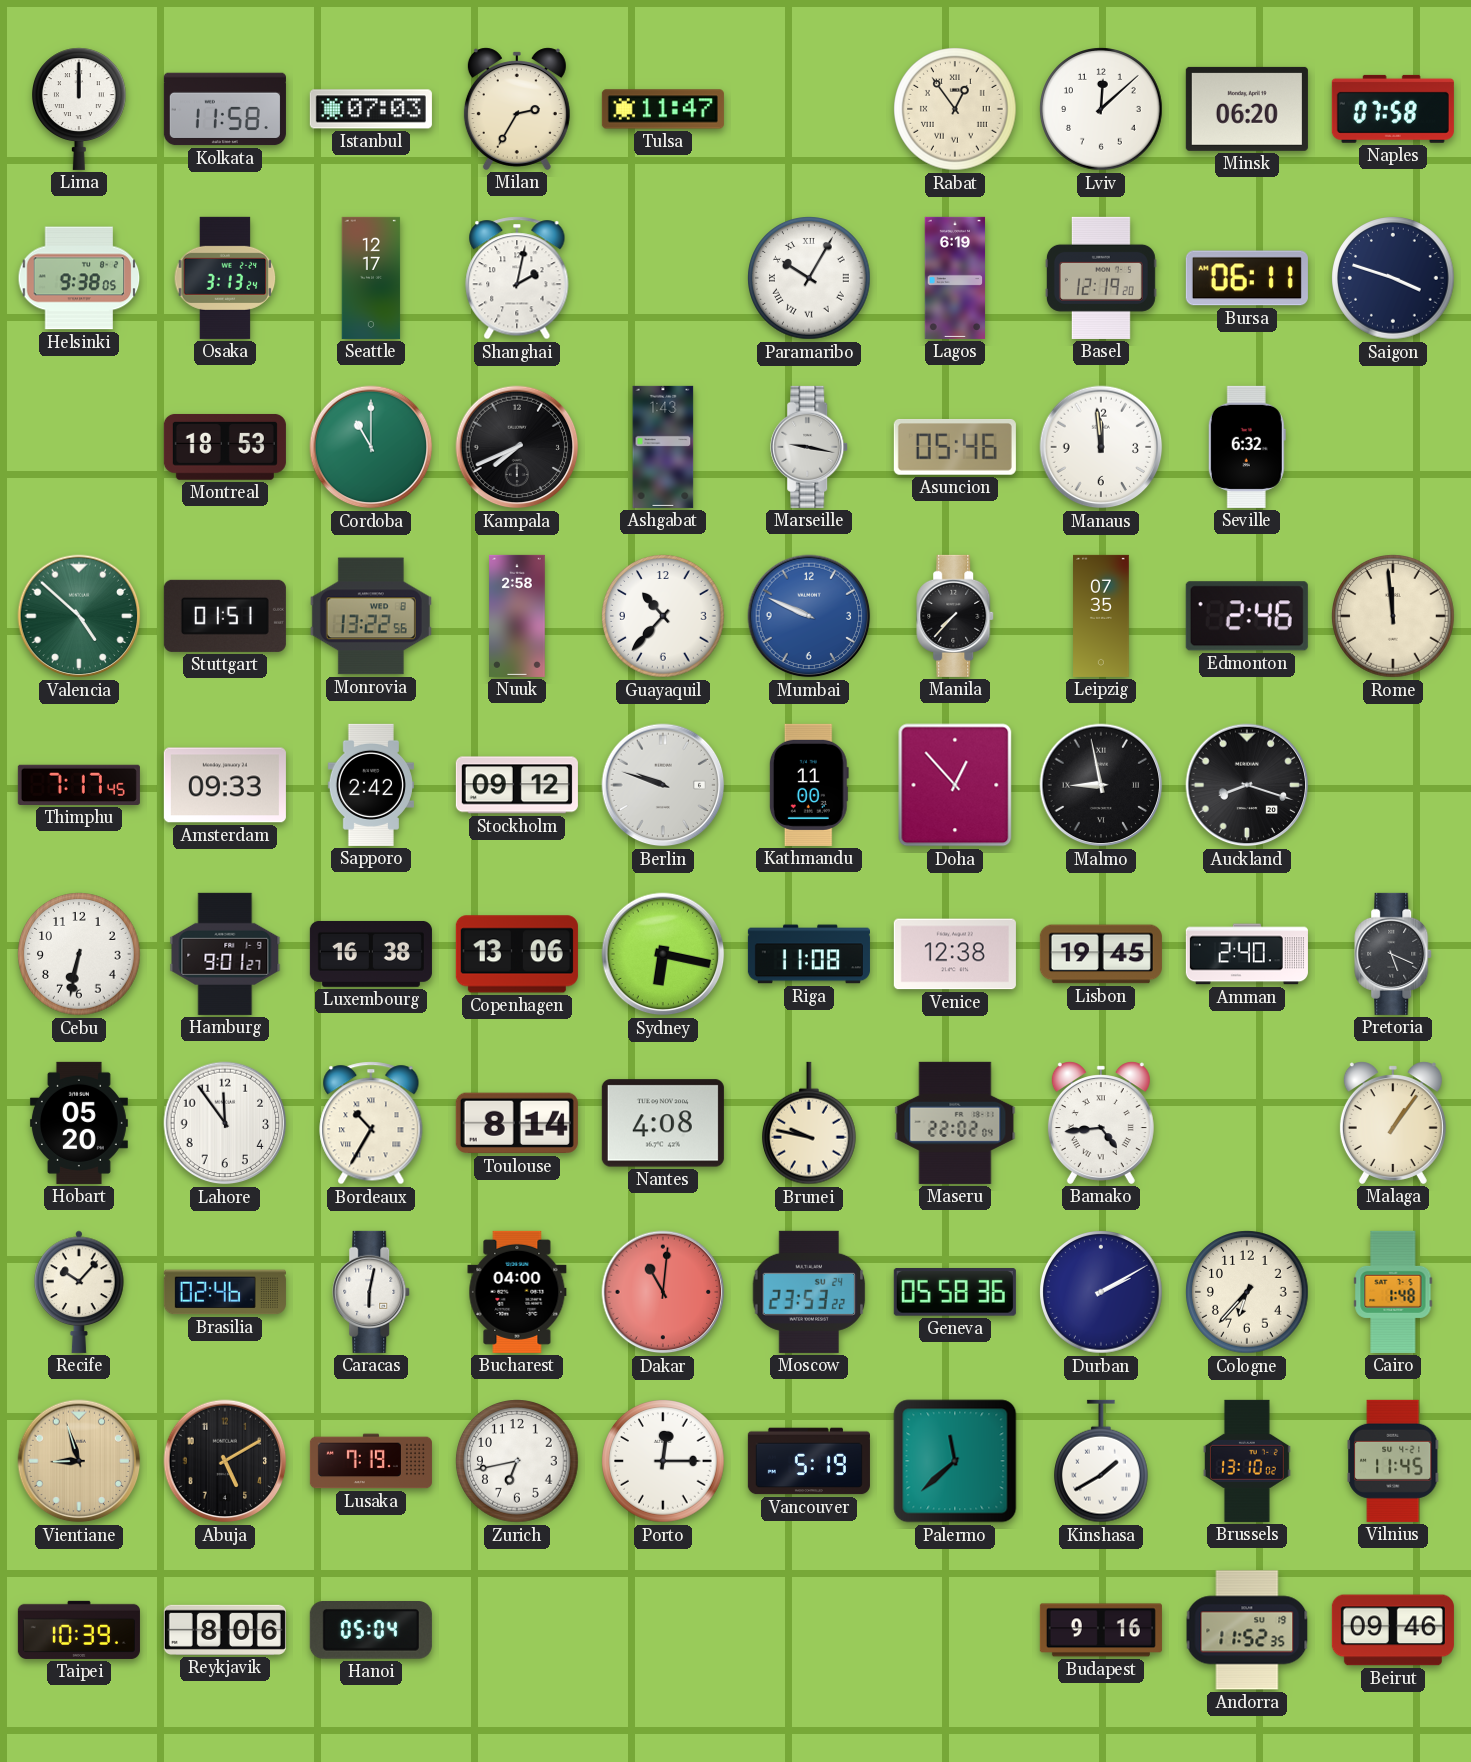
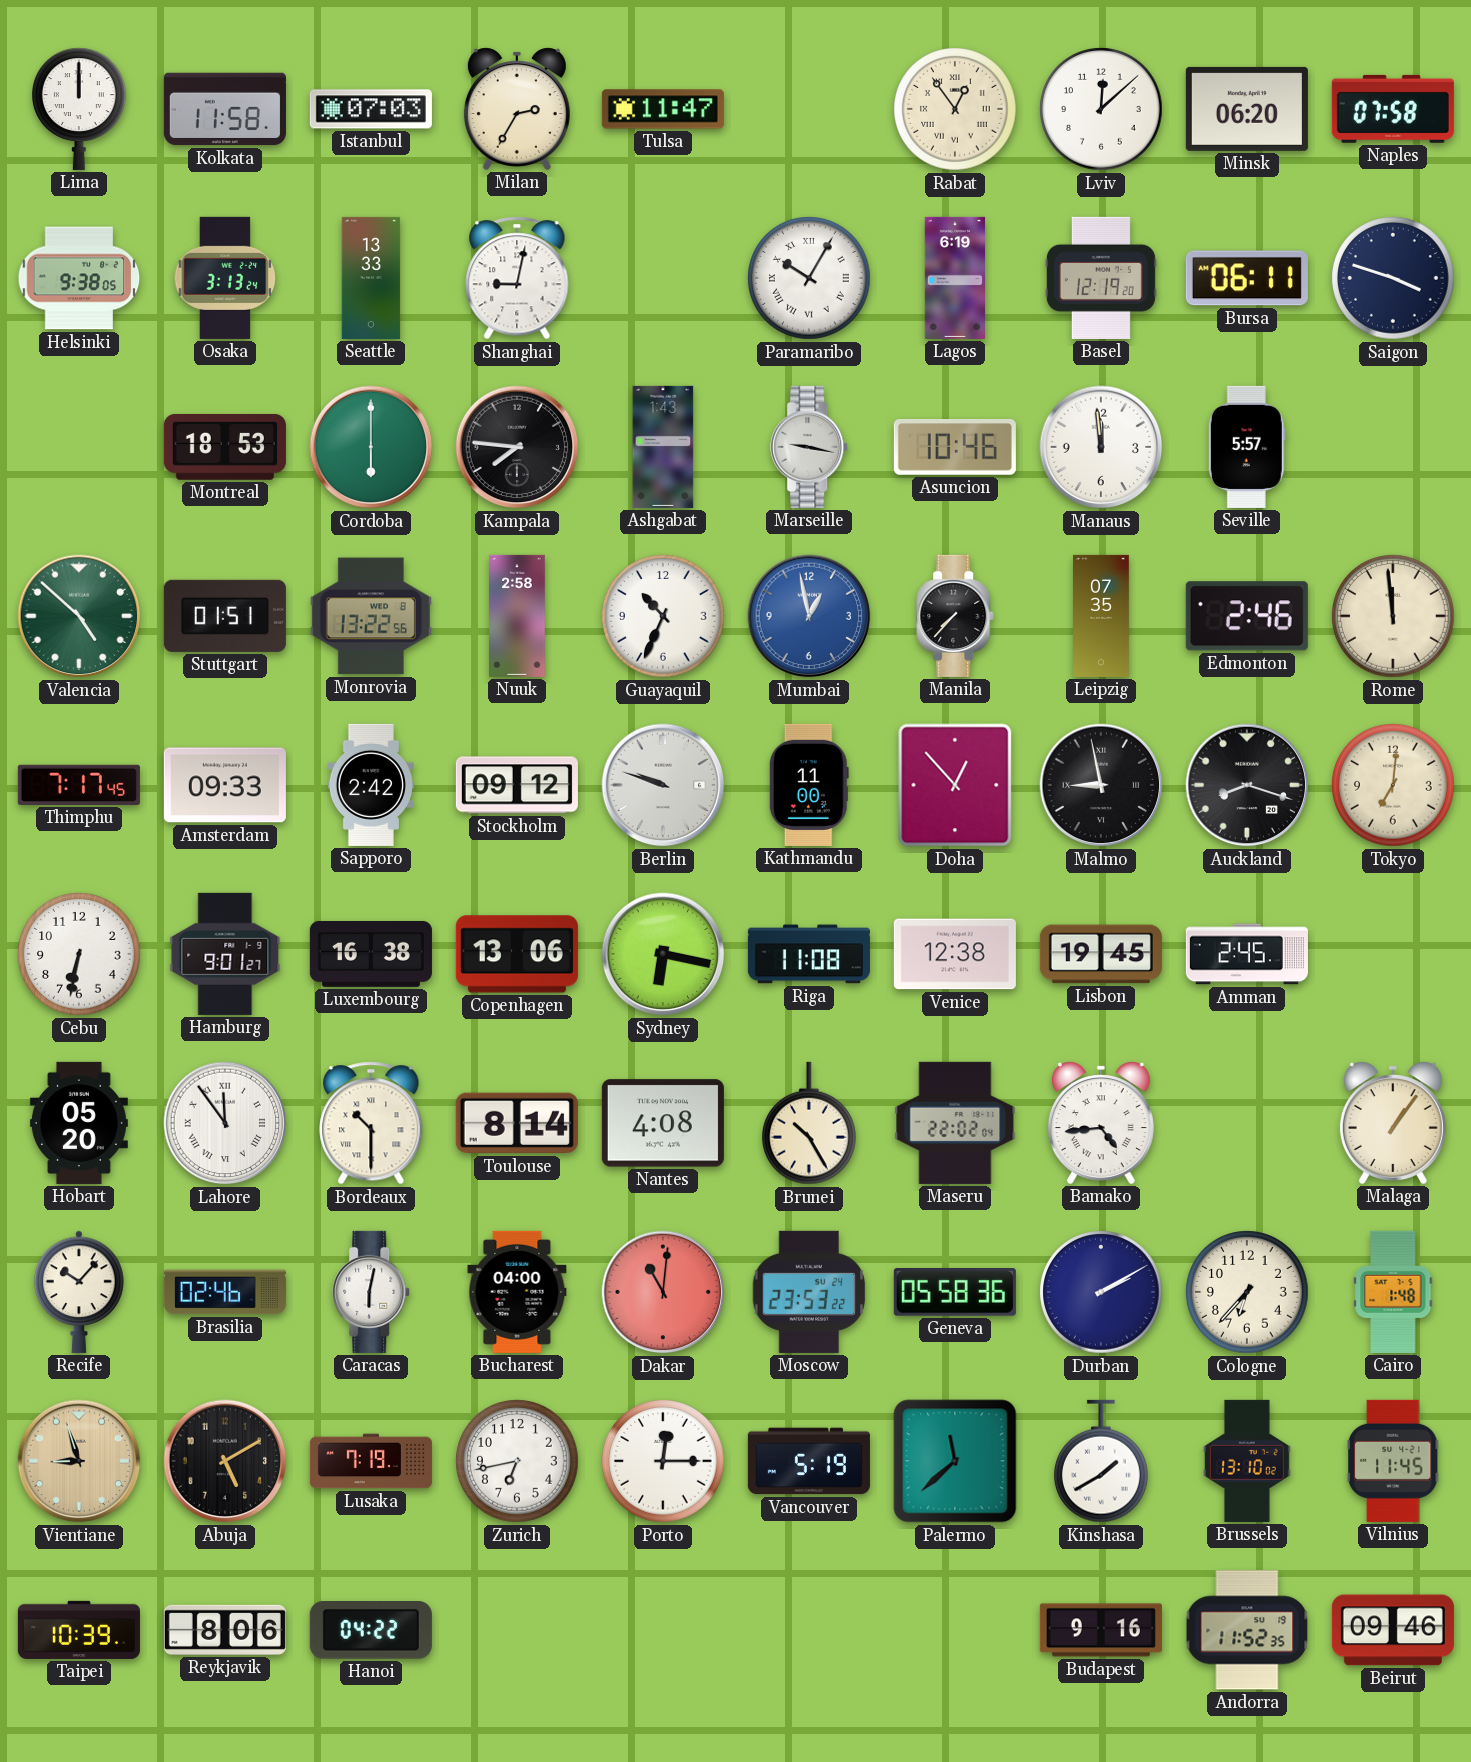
Seattle: 12:17 -> 13:33
Shanghai: 2:02 -> 9:02
Cordoba: 11:00 -> 6:00
Kampala: 7:41 -> 7:46
Asuncion: 05:46 -> 10:46
Seville: 6:32 -> 5:57
Guayaquil: 10:37 -> 10:34
Mumbai: 9:49 -> 12:58
Tokyo: none -> 7:01
Amman: 2:40 -> 2:45
Pretoria: 5:19 -> none
Lahore numerals: Arabic -> Roman
Bordeaux: 10:35 -> 10:30
Brunei: 9:47 -> 10:25
Hanoi: 05:04 -> 04:22
